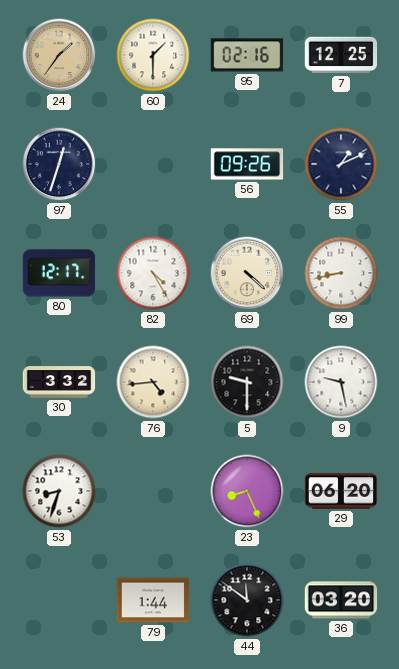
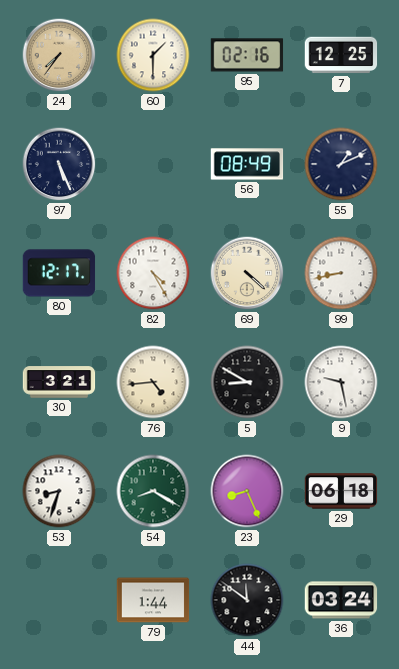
24: 1:36 -> 7:36
97: 12:33 -> 5:26
56: 09:26 -> 08:49
30: 3:32 -> 3:21
5: 9:30 -> 8:50
54: none -> 8:20
29: 06:20 -> 06:18
36: 03:20 -> 03:24
